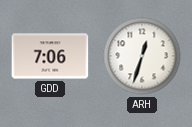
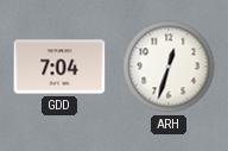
GDD: 7:06 -> 7:04
